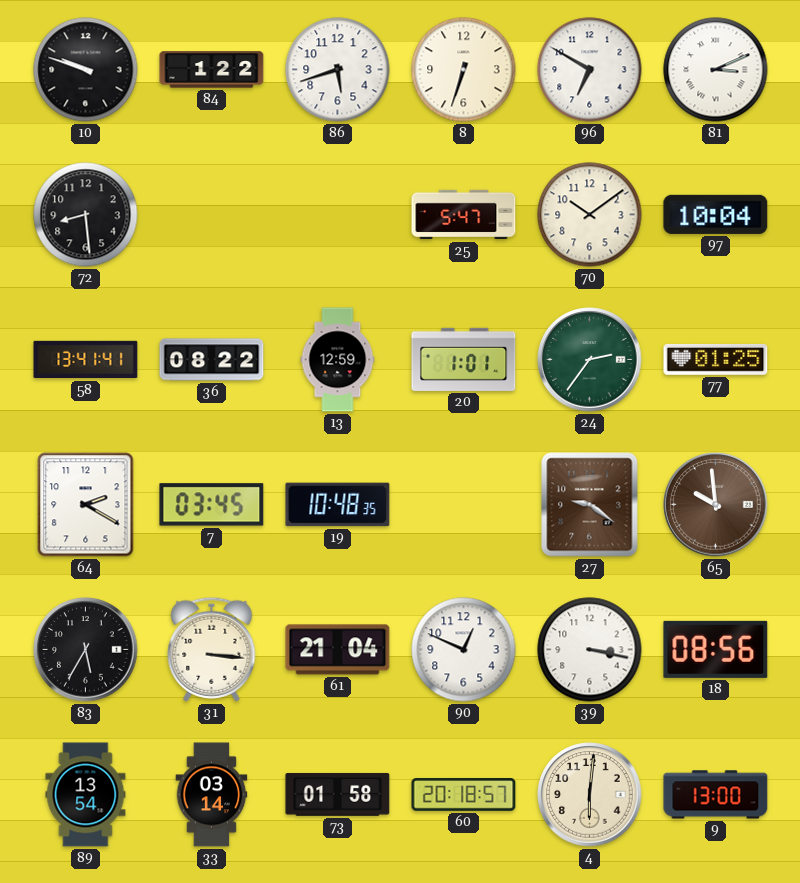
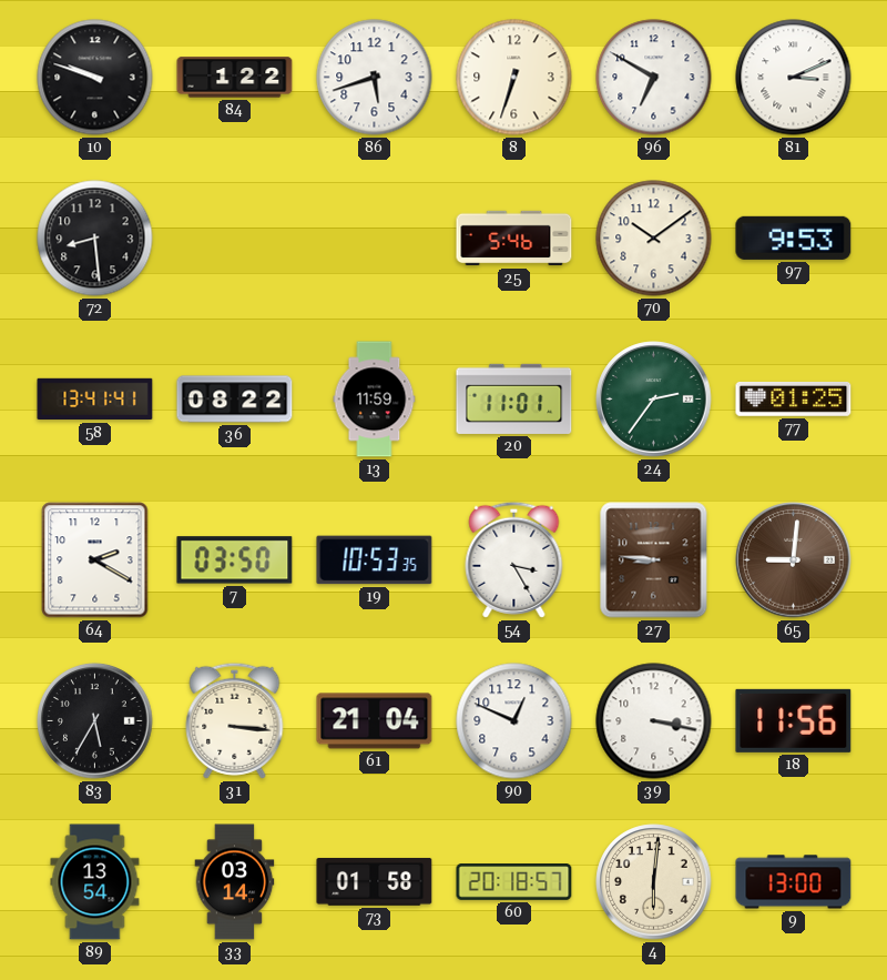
25: 5:47 -> 5:46
97: 10:04 -> 9:53
13: 12:59 -> 11:59
20: 1:01 -> 11:01
7: 03:45 -> 03:50
19: 10:48 -> 10:53
54: none -> 3:25
27: 9:21 -> 8:46
65: 9:59 -> 9:01
18: 08:56 -> 11:56
